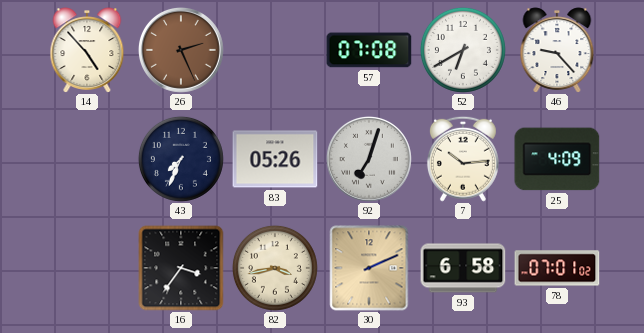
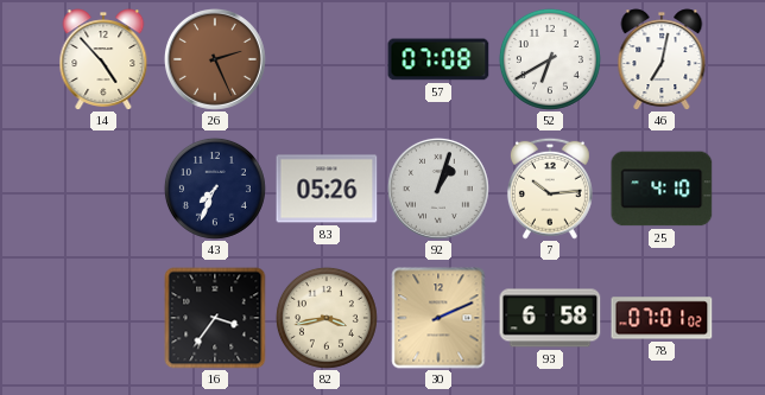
46: 9:23 -> 7:02
92: 7:03 -> 1:03
25: 4:09 -> 4:10
